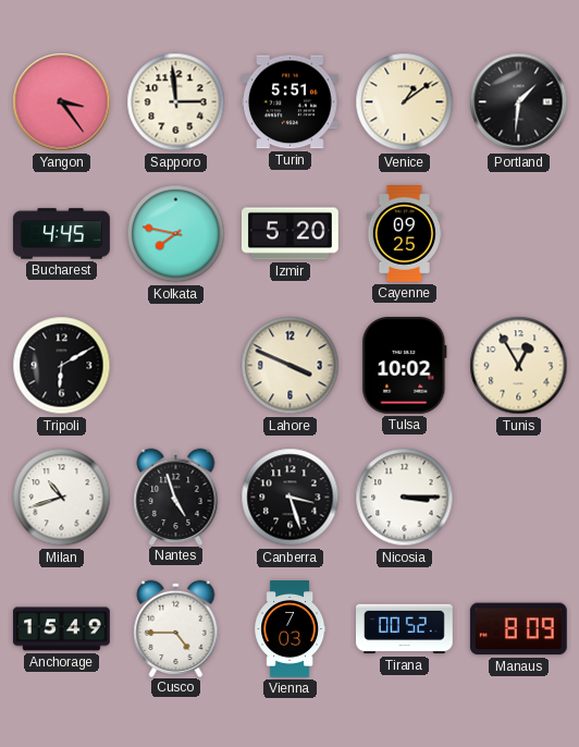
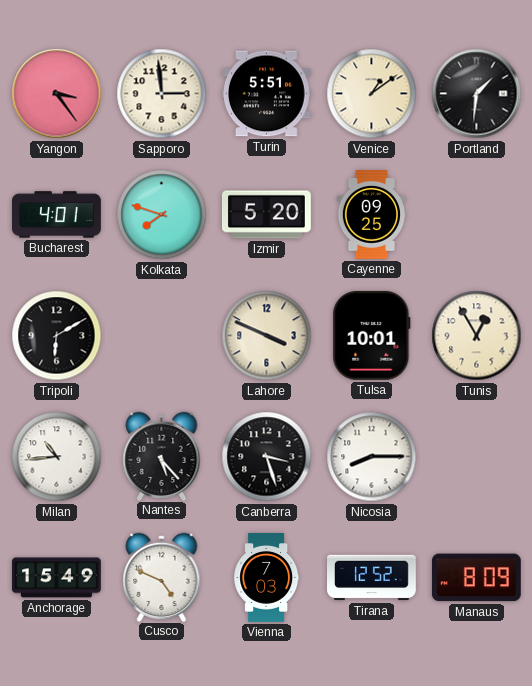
Bucharest: 4:45 -> 4:01
Kolkata: 7:47 -> 7:48
Tulsa: 10:02 -> 10:01
Milan: 10:42 -> 10:44
Nantes: 4:57 -> 5:23
Nicosia: 3:15 -> 8:15
Cusco: 4:45 -> 4:49
Tirana: 00:52 -> 12:52
